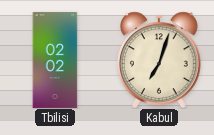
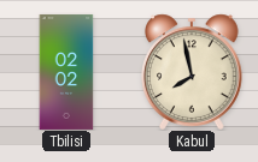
Kabul: 7:03 -> 7:58
